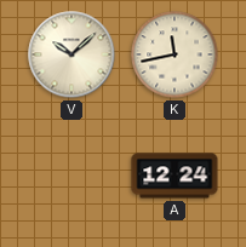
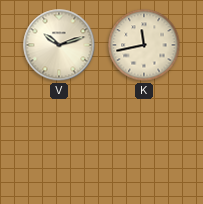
V: 10:08 -> 10:12
A: 12:24 -> none
